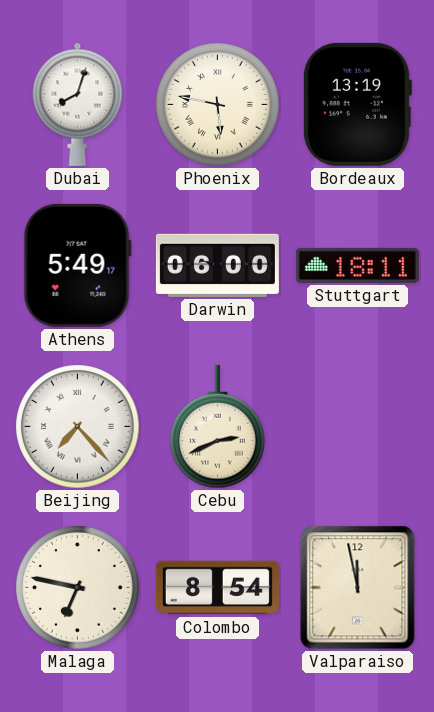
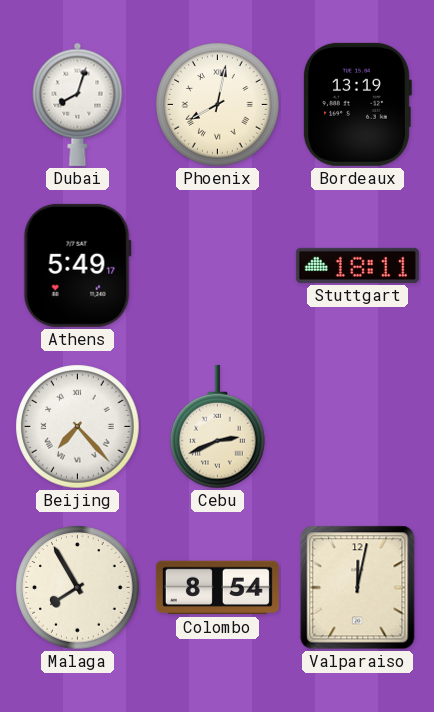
Phoenix: 5:47 -> 8:02
Darwin: 06:00 -> none
Malaga: 6:47 -> 7:55
Valparaiso: 11:58 -> 12:02
